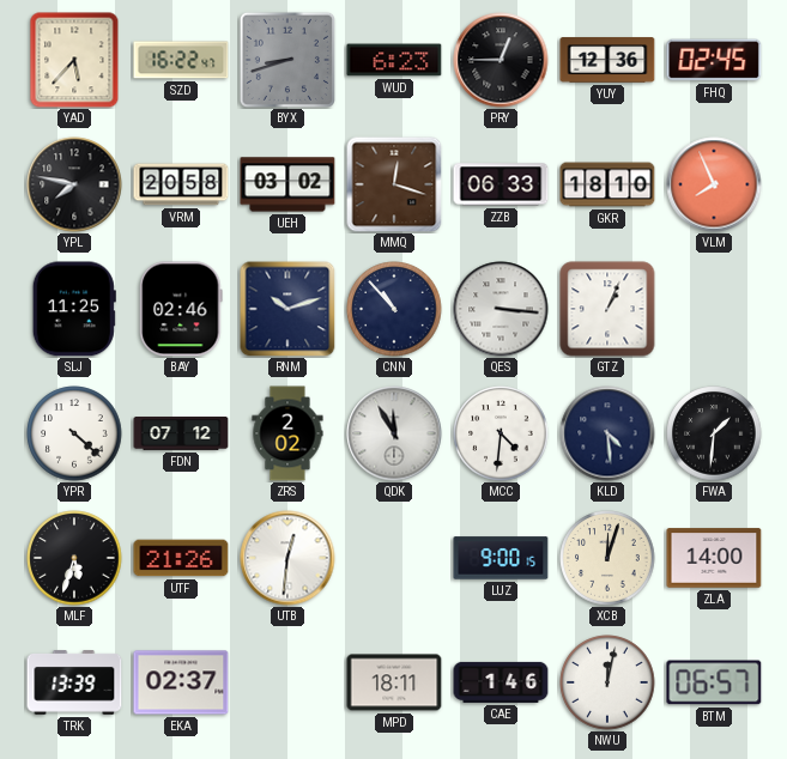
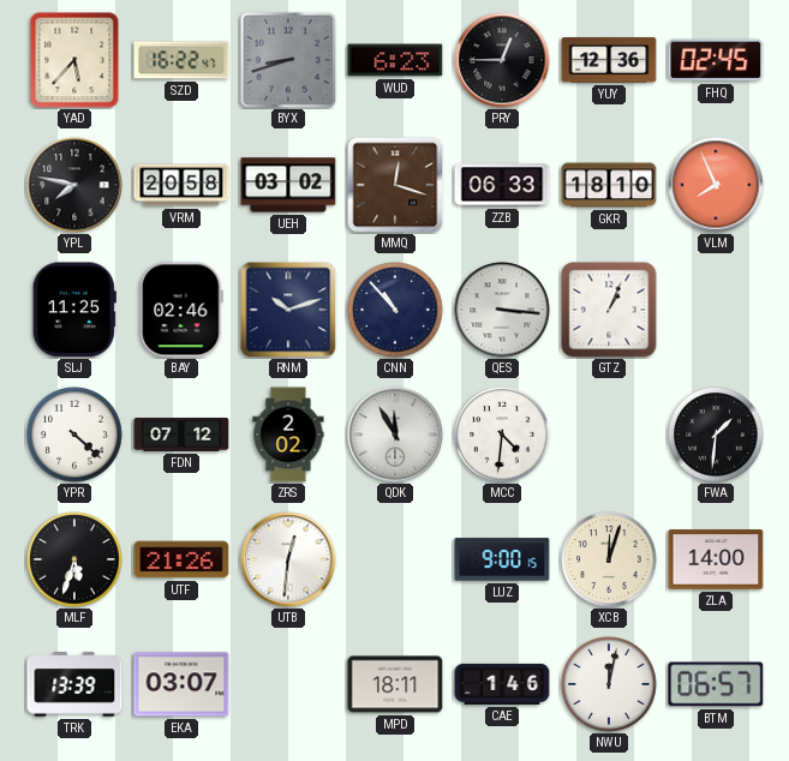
KLD: 4:29 -> none
EKA: 02:37 -> 03:07
